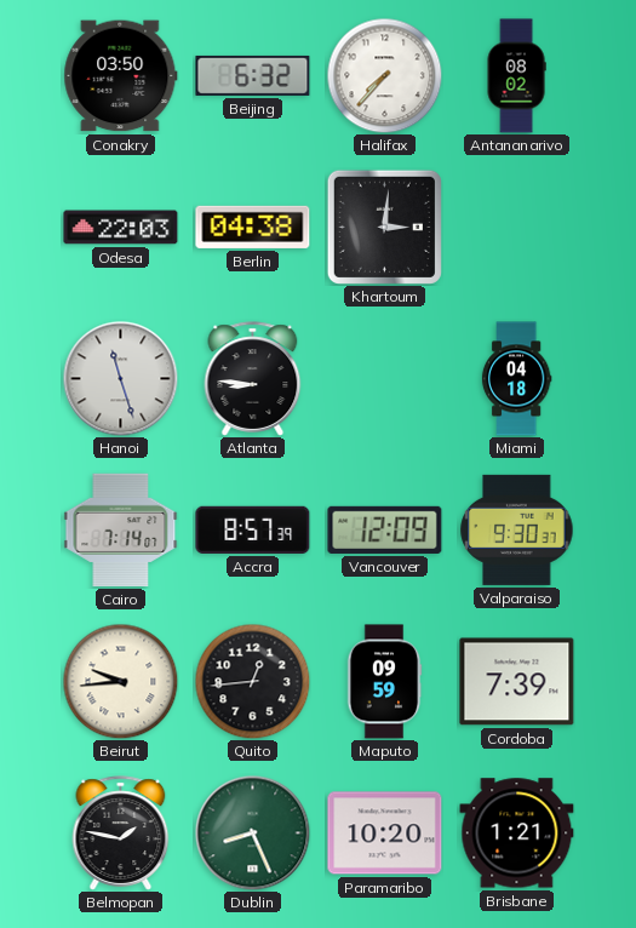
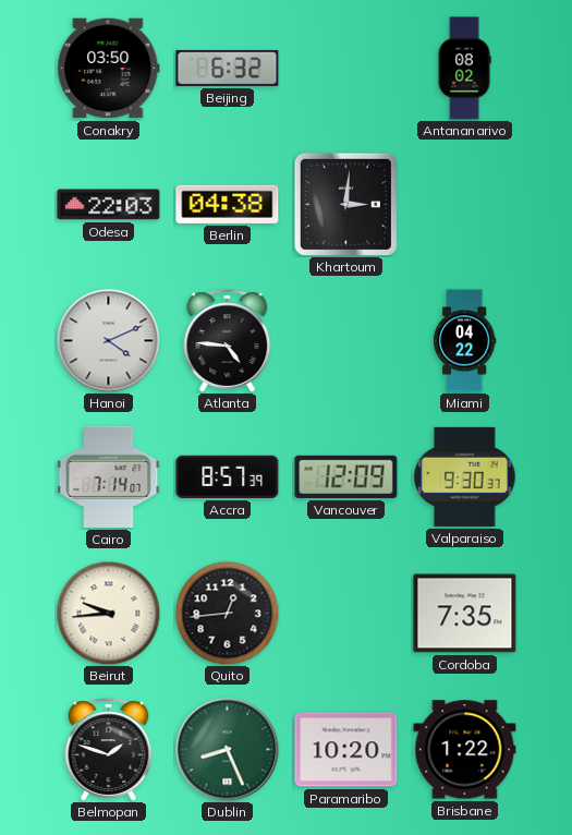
Halifax: 7:37 -> none
Hanoi: 11:27 -> 4:11
Atlanta: 8:46 -> 4:46
Miami: 04:18 -> 04:22
Maputo: 09:59 -> none
Cordoba: 7:39 -> 7:35
Belmopan: 1:47 -> 1:48
Brisbane: 1:21 -> 1:22
